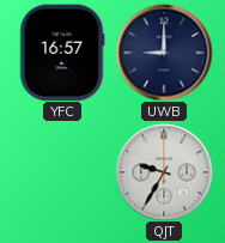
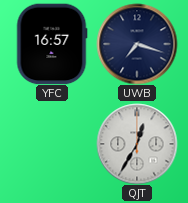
UWB: 9:00 -> 7:18
QJT: 9:35 -> 12:35
